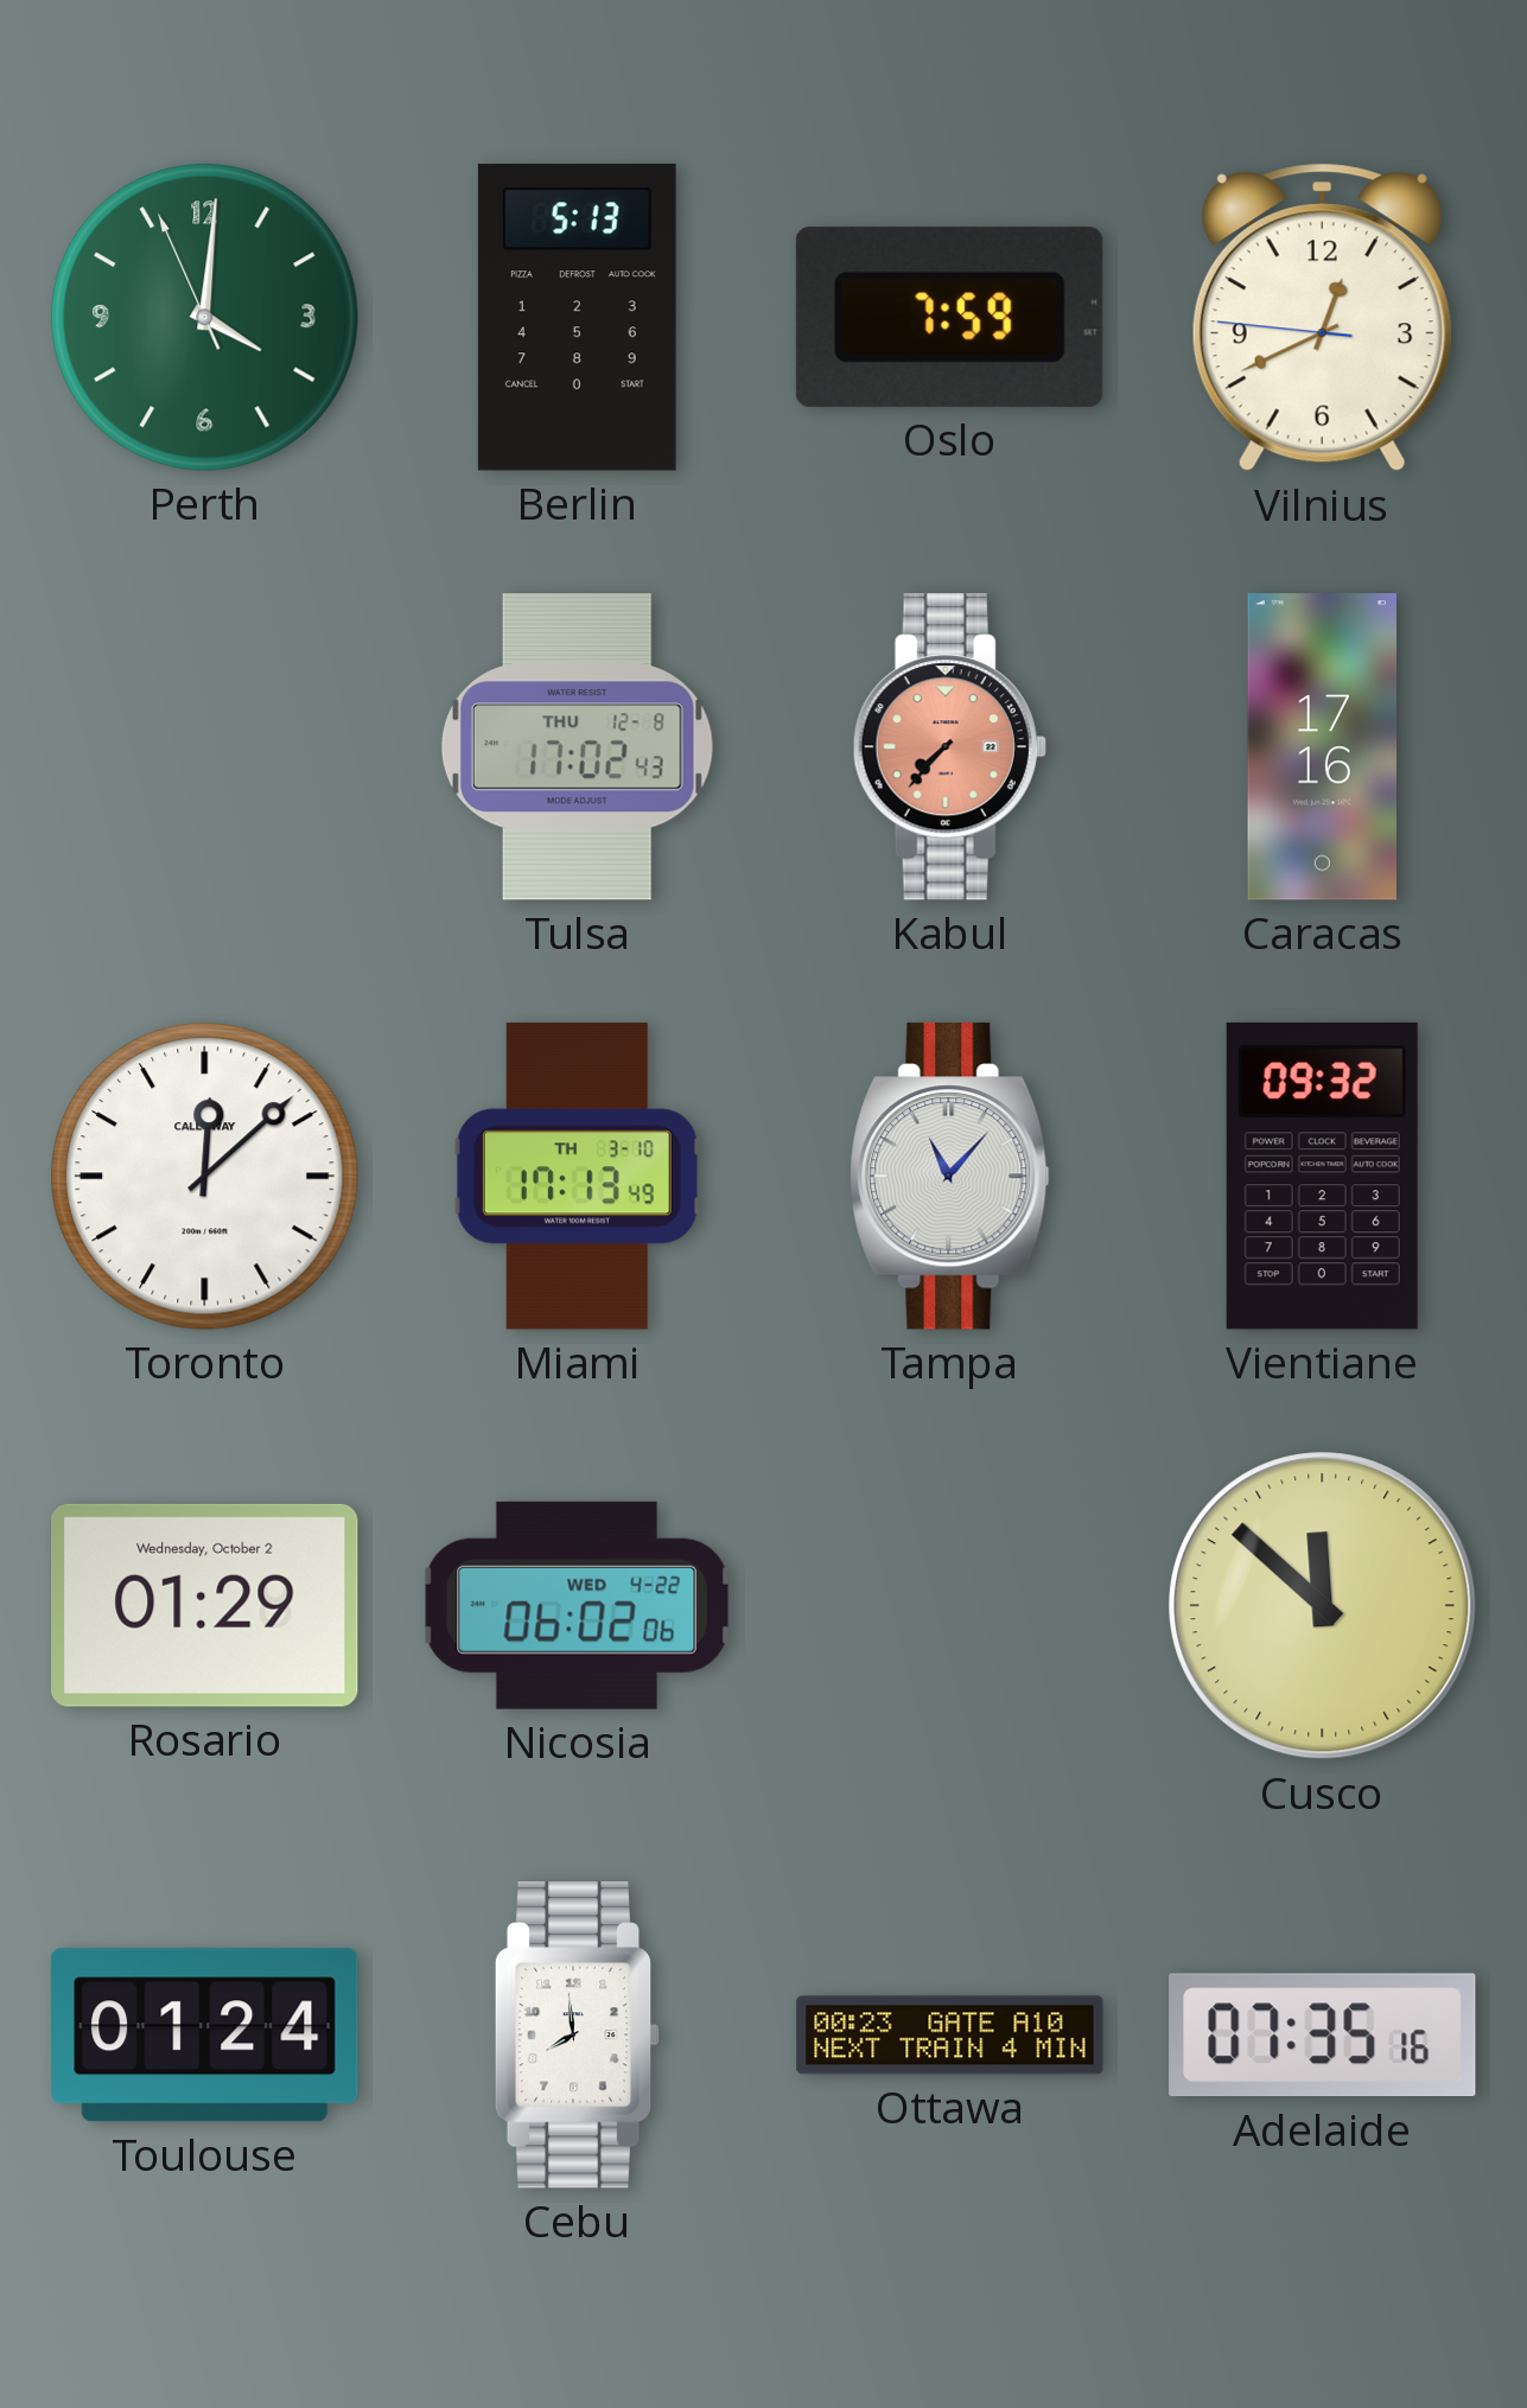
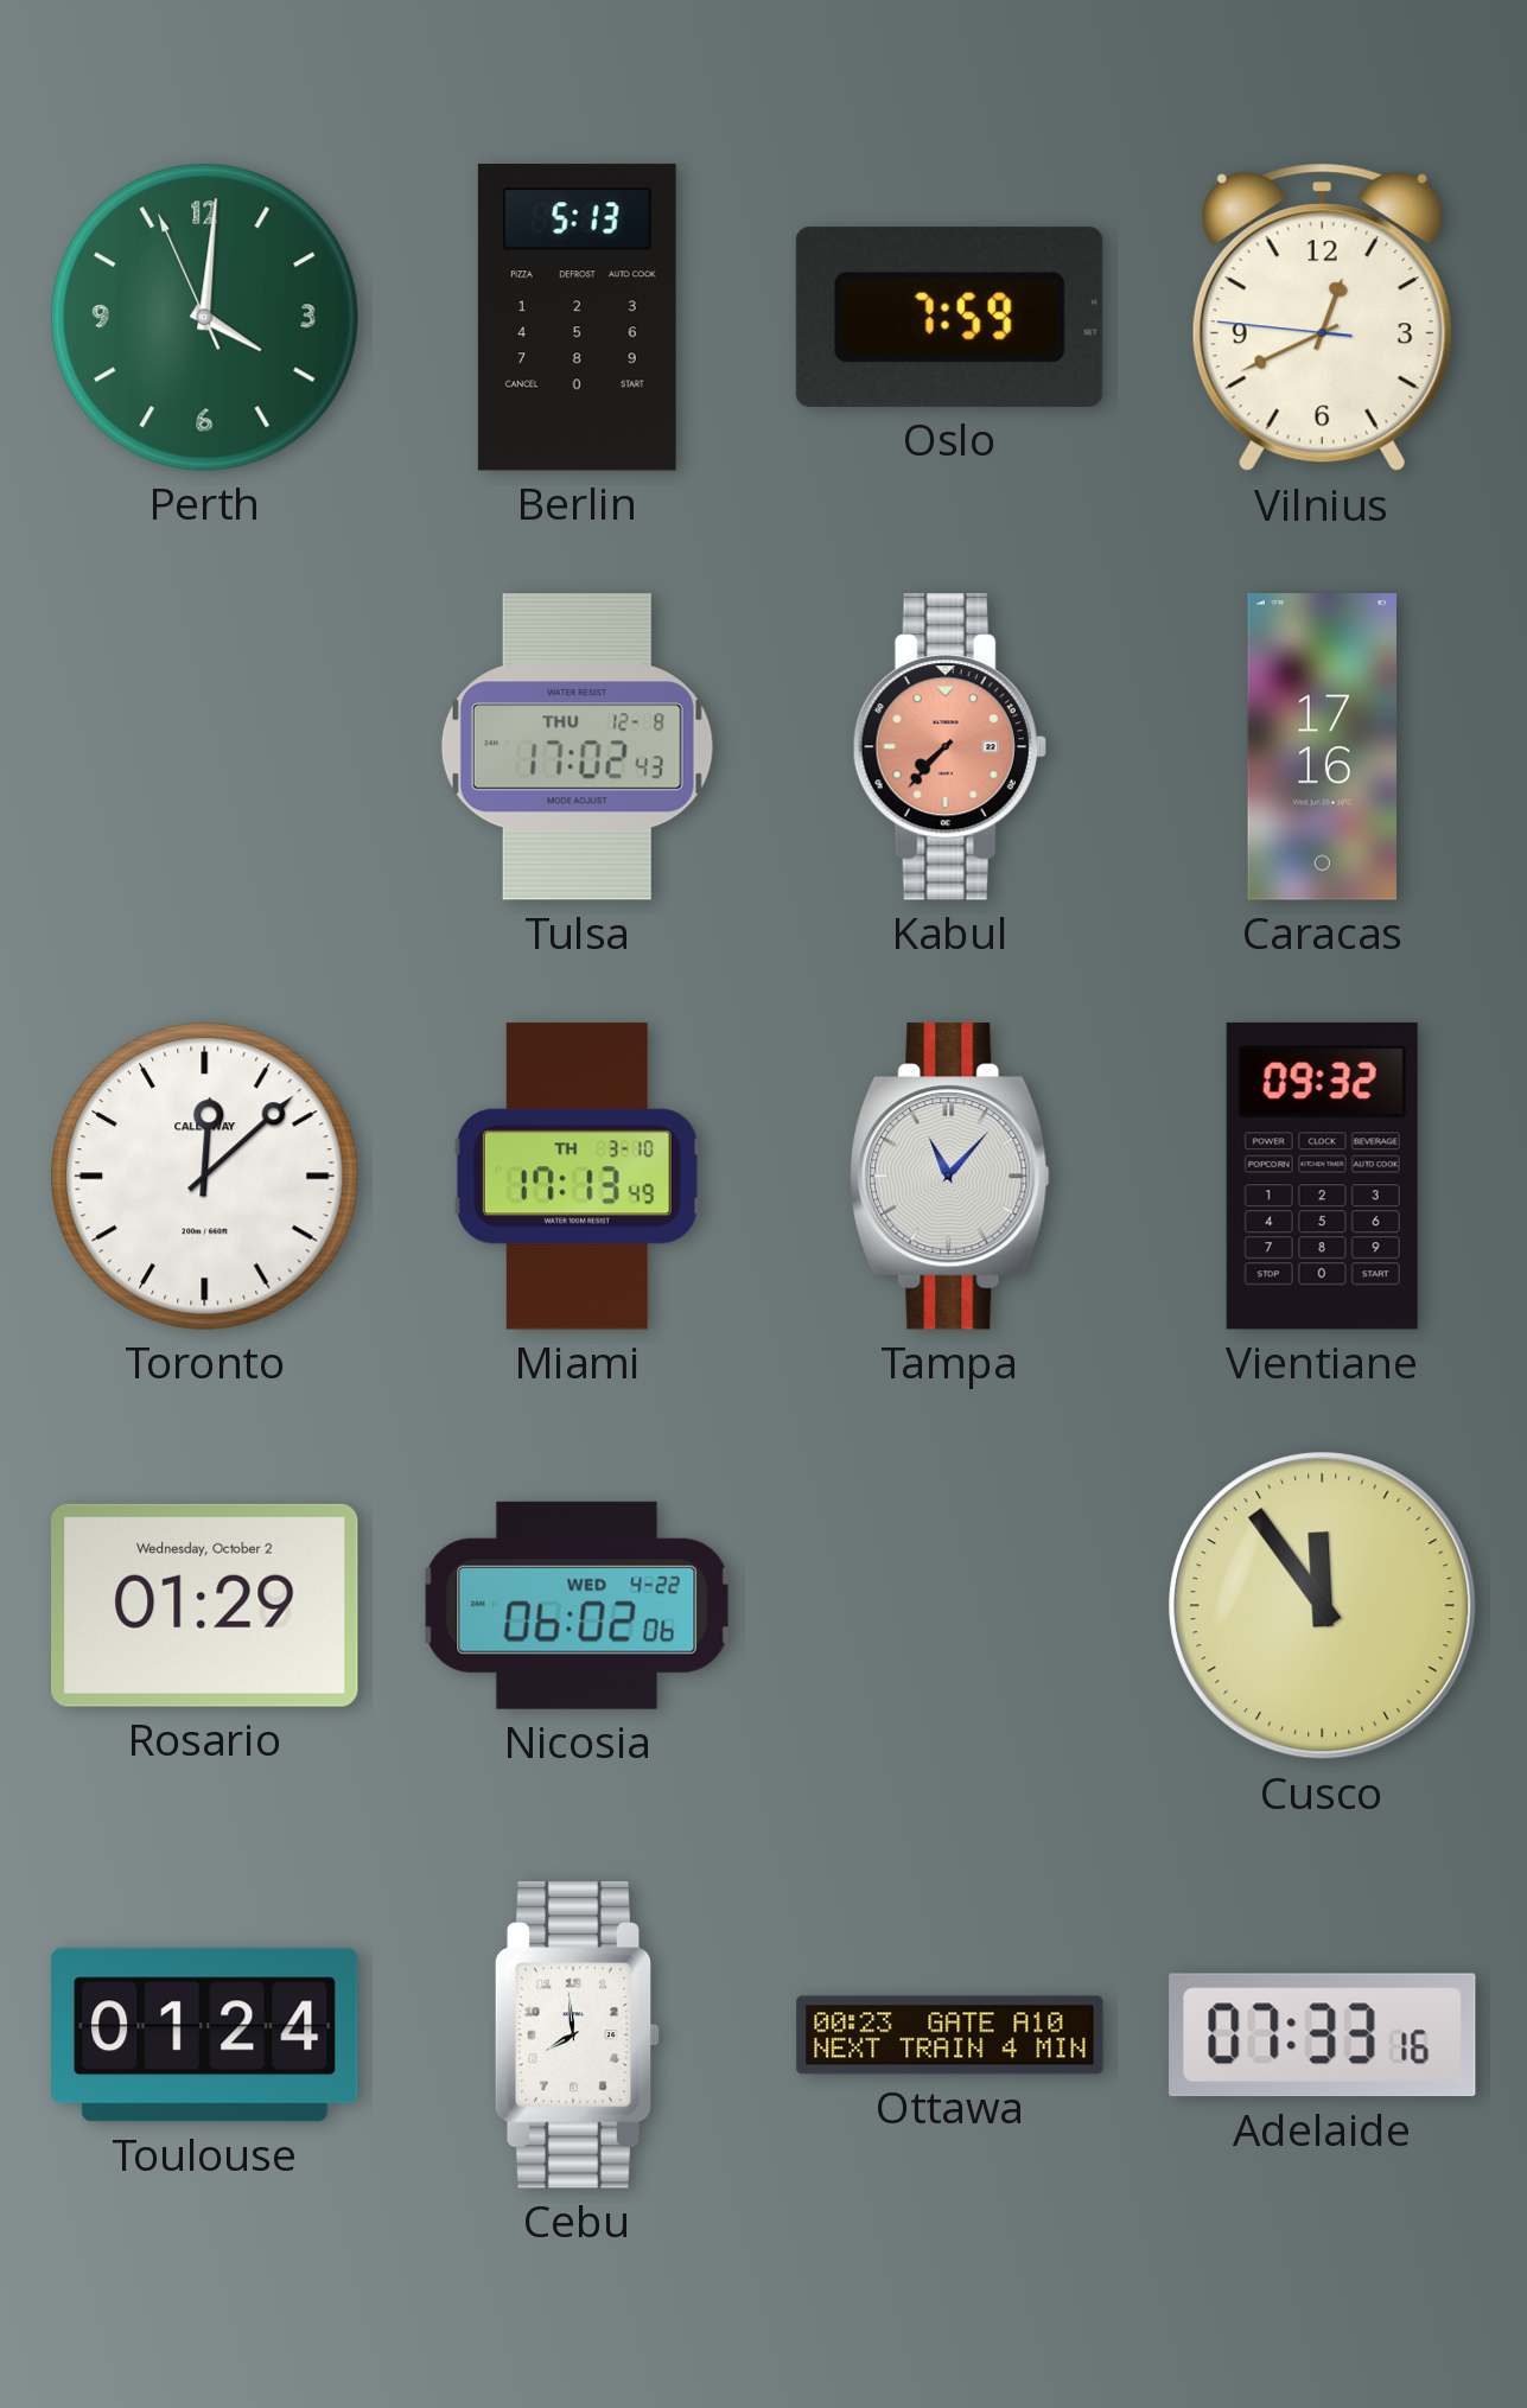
Cusco: 11:52 -> 11:54
Adelaide: 07:35 -> 07:33
